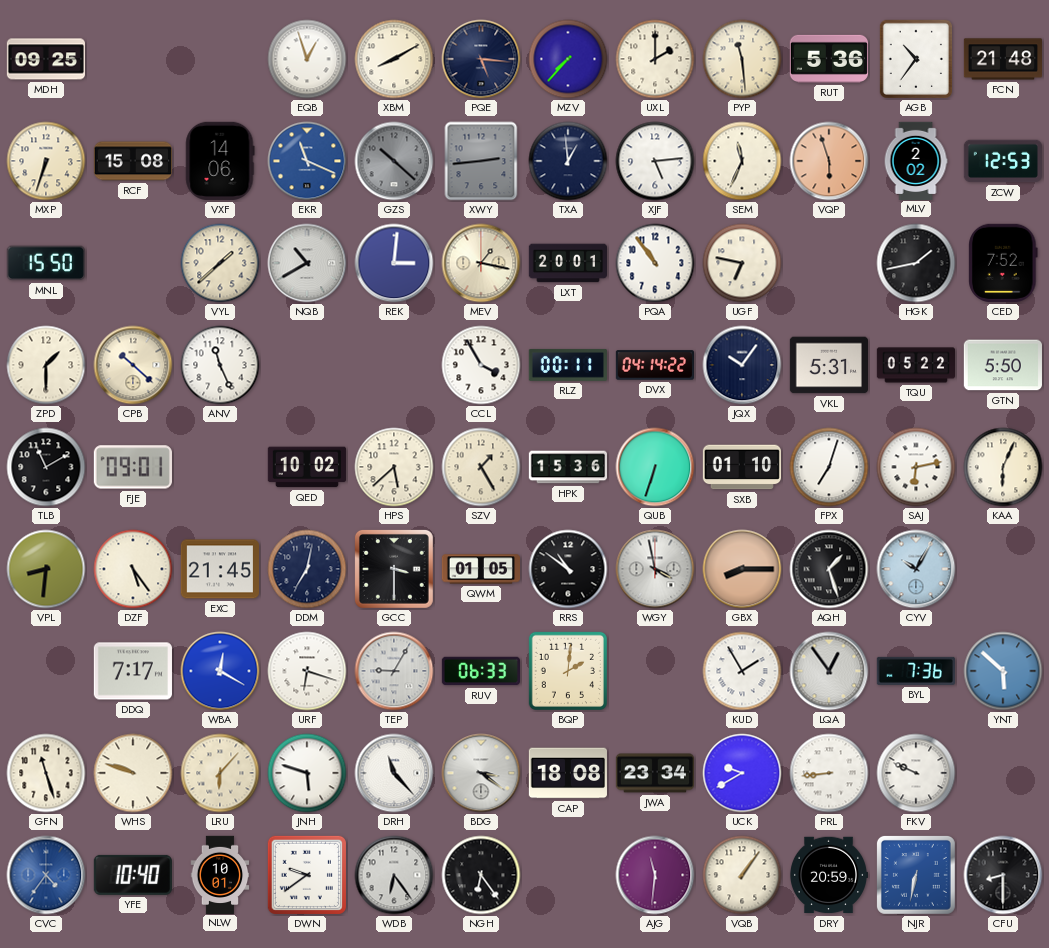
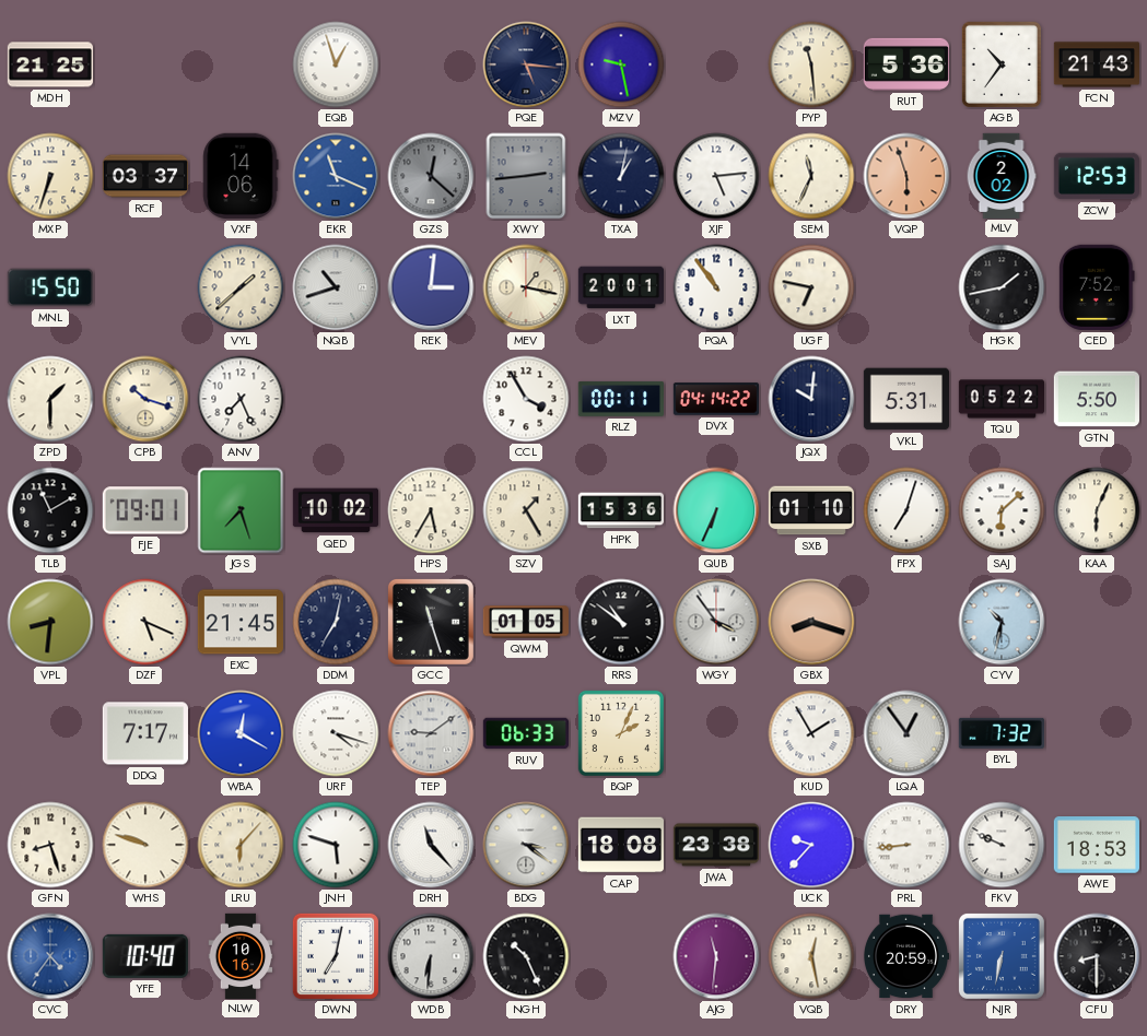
MDH: 09:25 -> 21:25
XBM: 8:10 -> none
MZV: 7:37 -> 9:28
UXL: 2:00 -> none
FCN: 21:48 -> 21:43
RCF: 15:08 -> 03:37
GZS: 10:22 -> 12:22
TXA: 12:59 -> 1:02
NQB: 10:40 -> 10:42
CPB: 10:22 -> 10:18
ANV: 11:26 -> 7:26
JQX: 10:06 -> 10:01
JGS: none -> 7:27
HPS: 5:38 -> 5:35
QUB: 6:33 -> 6:34
SAJ: 6:13 -> 6:08
DZF: 5:24 -> 5:19
GCC: 3:30 -> 11:27
WGY: 3:58 -> 3:54
GBX: 8:15 -> 8:18
AQH: 1:27 -> none
CYV: 10:05 -> 10:32
URF: 6:18 -> 4:18
TEP: 9:05 -> 9:09
BQP: 2:01 -> 2:04
BYL: 7:36 -> 7:32
YNT: 5:52 -> none
GFN: 11:27 -> 8:27
JWA: 23:34 -> 23:38
UCK: 9:40 -> 9:37
AWE: none -> 18:53
NLW: 10:01 -> 10:16
DWN: 9:39 -> 7:02
WDB: 6:24 -> 6:31
NGH: 6:24 -> 10:26
VQB: 1:06 -> 12:28
